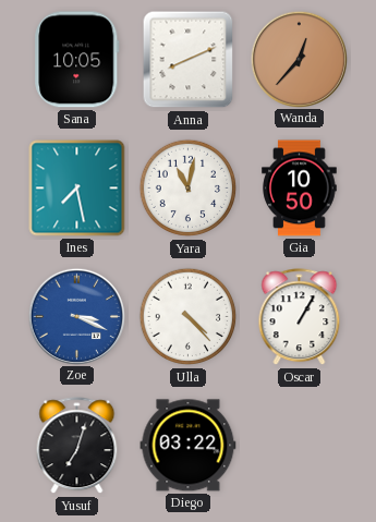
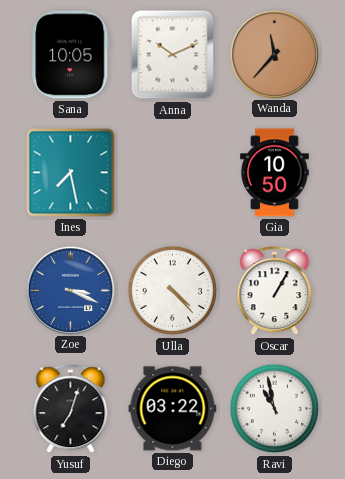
Anna: 8:11 -> 10:11
Wanda: 12:37 -> 11:37
Yara: 11:02 -> none
Ravi: none -> 10:58
